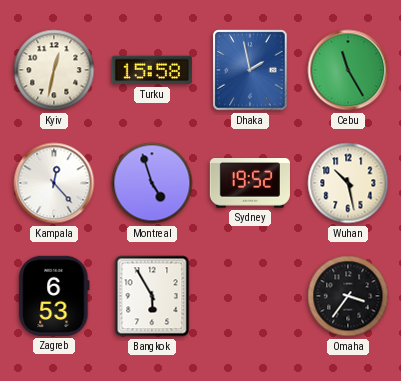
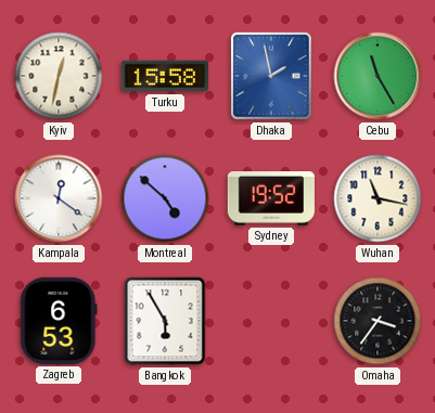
Kampala: 12:23 -> 12:21
Montreal: 4:57 -> 4:52
Wuhan: 10:28 -> 11:17
